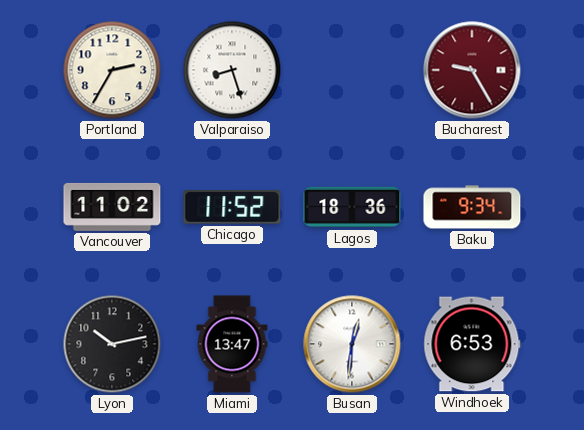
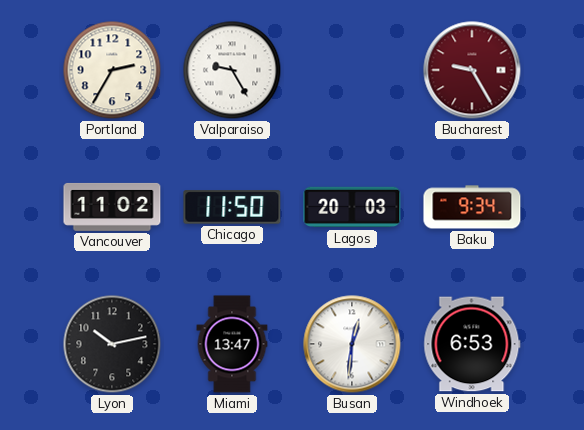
Valparaiso: 8:27 -> 9:25
Chicago: 11:52 -> 11:50
Lagos: 18:36 -> 20:03
